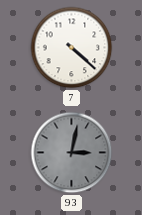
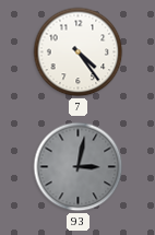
7: 4:22 -> 4:24
